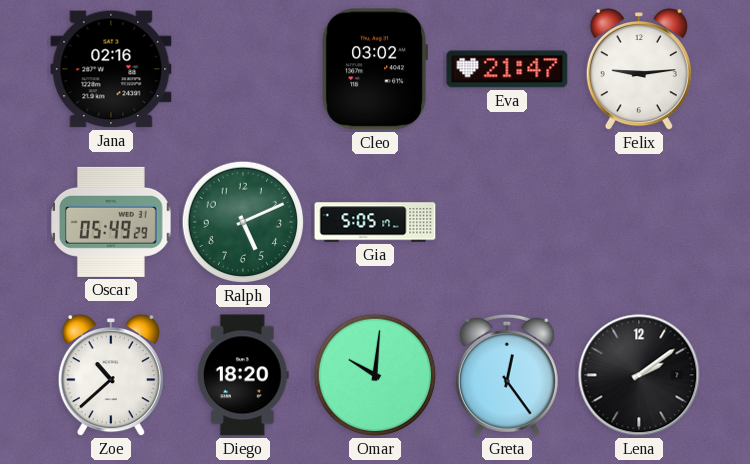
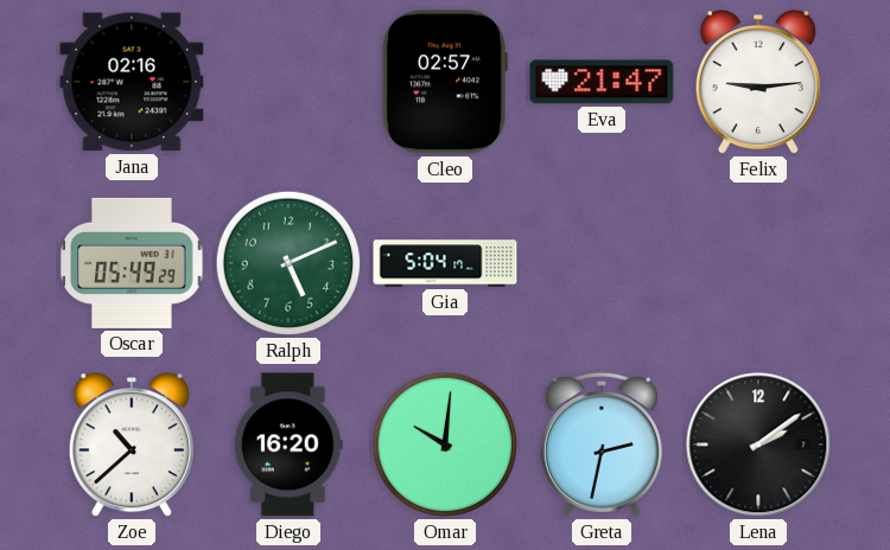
Cleo: 03:02 -> 02:57
Gia: 5:05 -> 5:04
Diego: 18:20 -> 16:20
Greta: 12:24 -> 2:32
